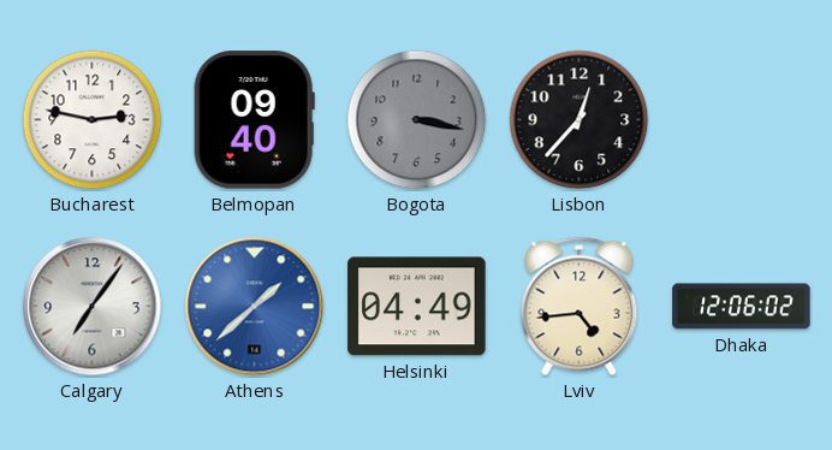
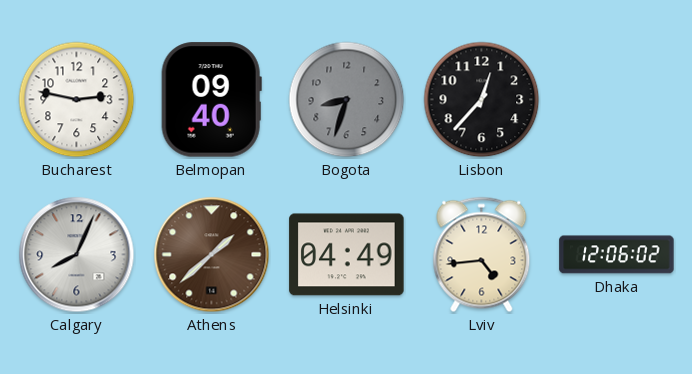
Bogota: 3:17 -> 8:33
Calgary: 7:06 -> 8:04
Athens dial: blue -> brown
